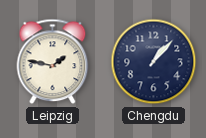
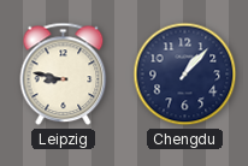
Leipzig: 1:47 -> 8:47
